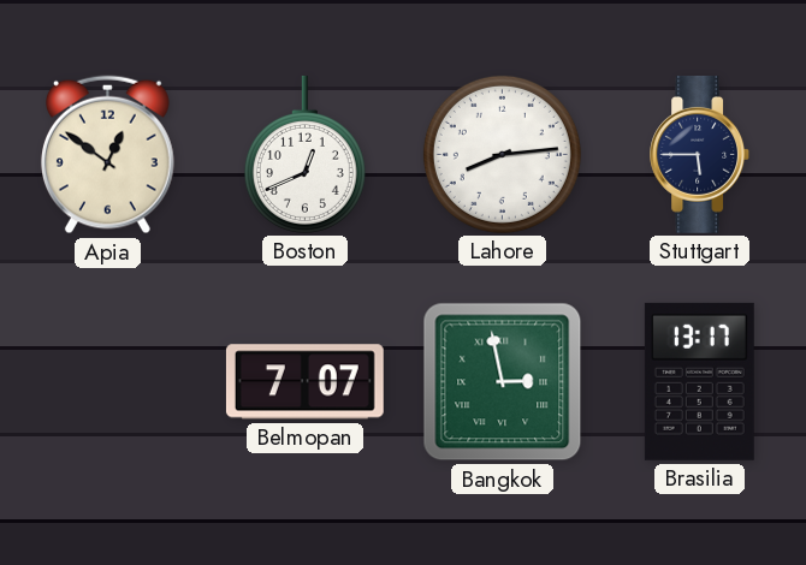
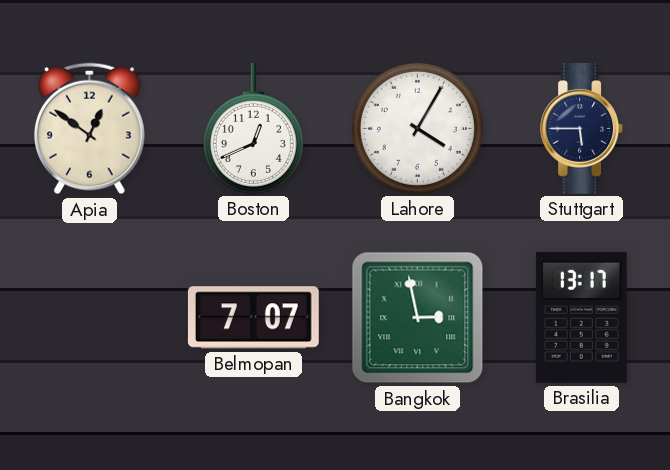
Lahore: 8:14 -> 4:05
